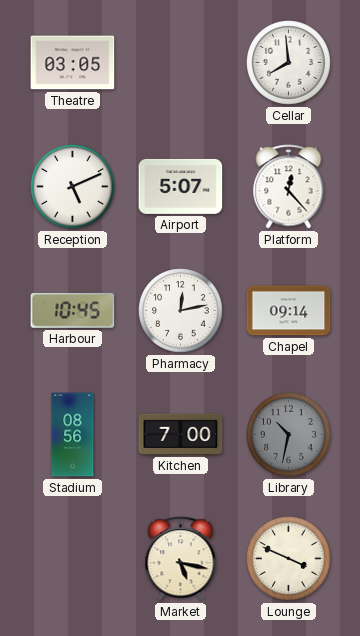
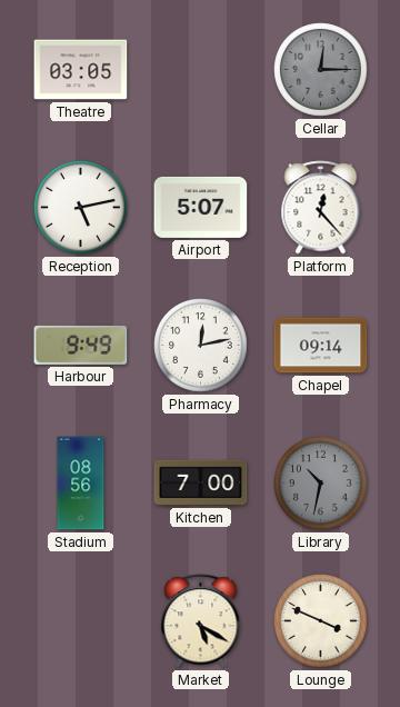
Cellar: 7:59 -> 12:15
Cellar dial: white -> grey
Reception: 5:11 -> 5:13
Harbour: 10:45 -> 9:49
Market: 5:17 -> 5:20
